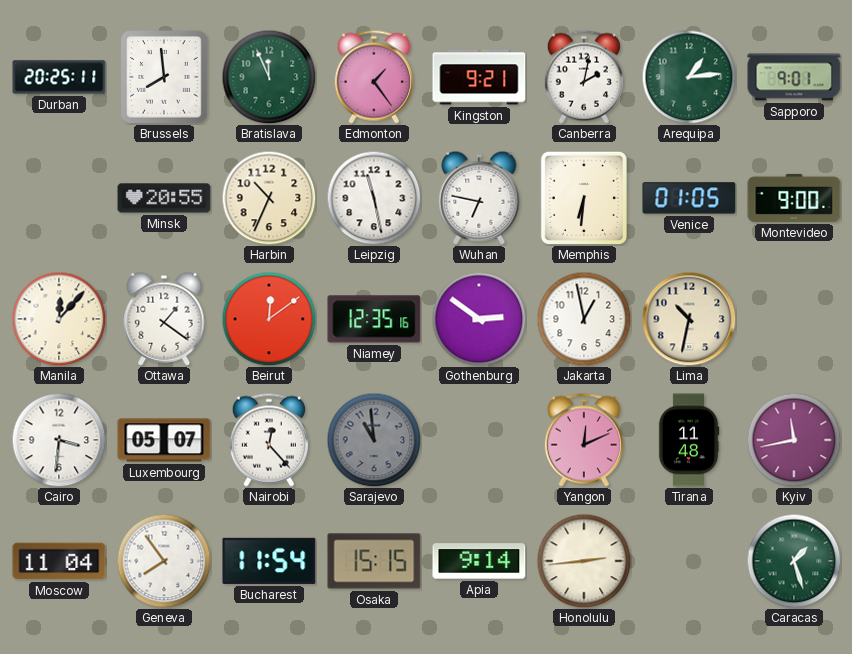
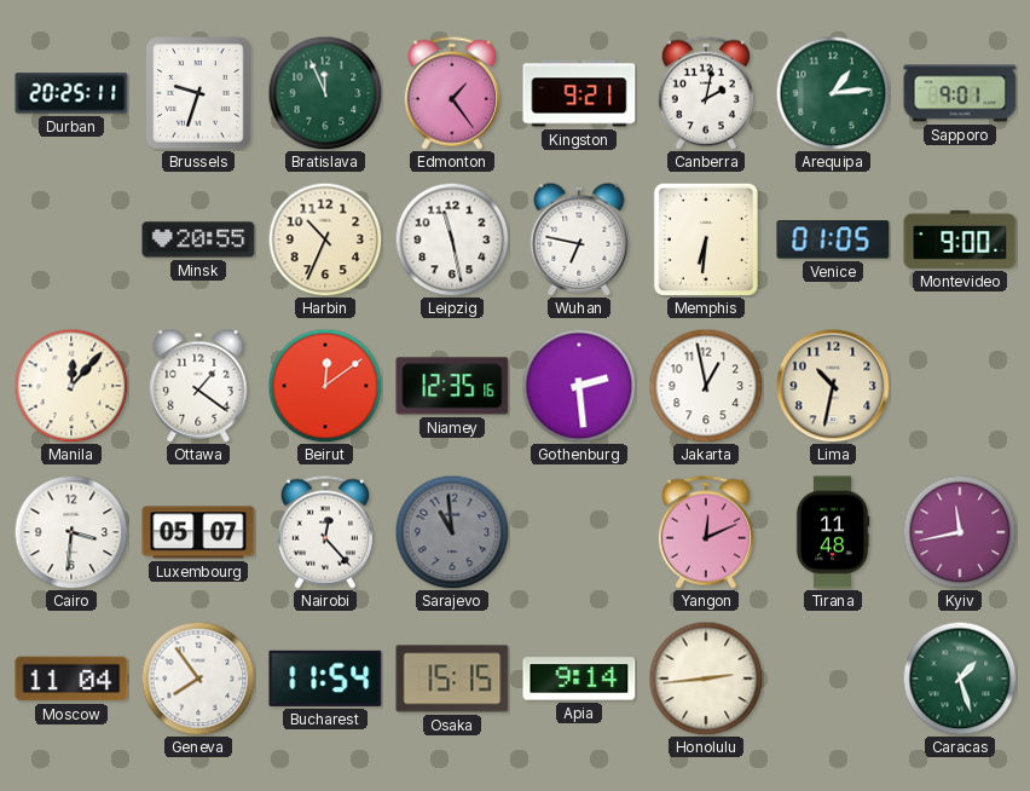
Brussels: 7:59 -> 9:33
Gothenburg: 2:51 -> 2:29
